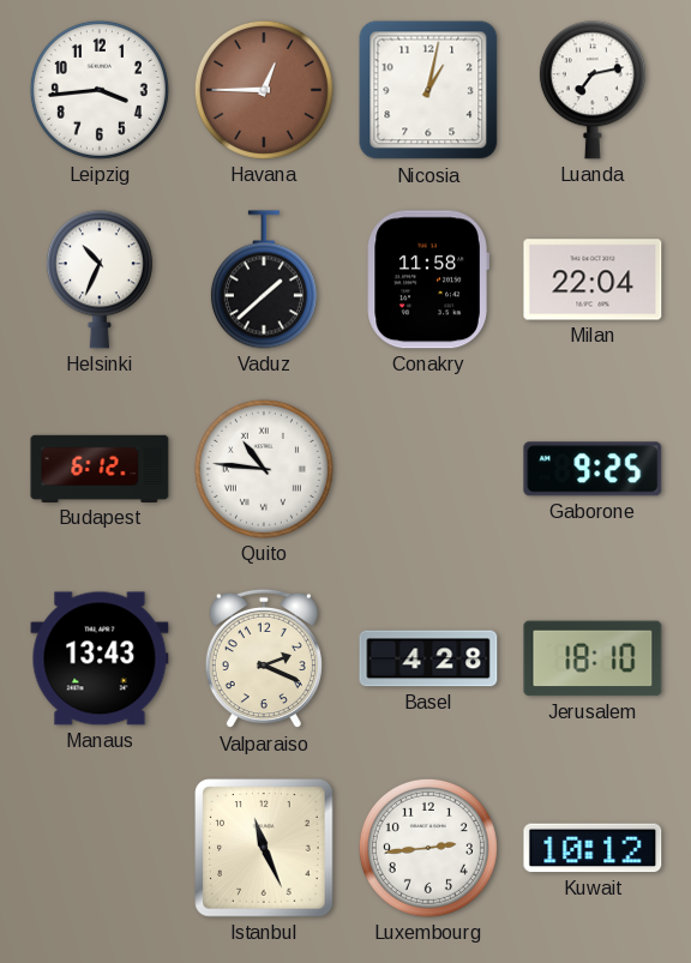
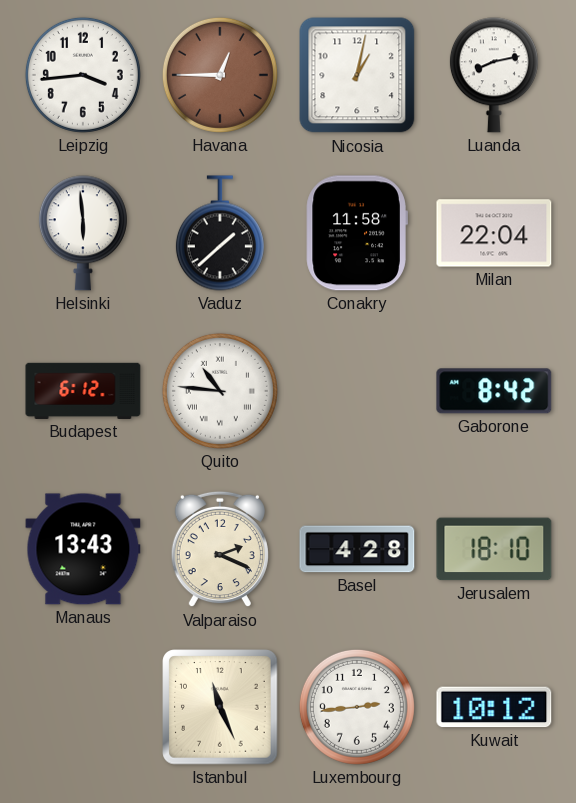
Luanda: 7:13 -> 8:13
Helsinki: 10:34 -> 5:59
Gaborone: 9:25 -> 8:42
